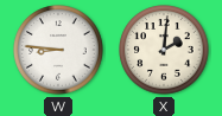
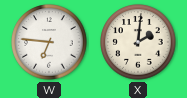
W: 8:46 -> 6:46
